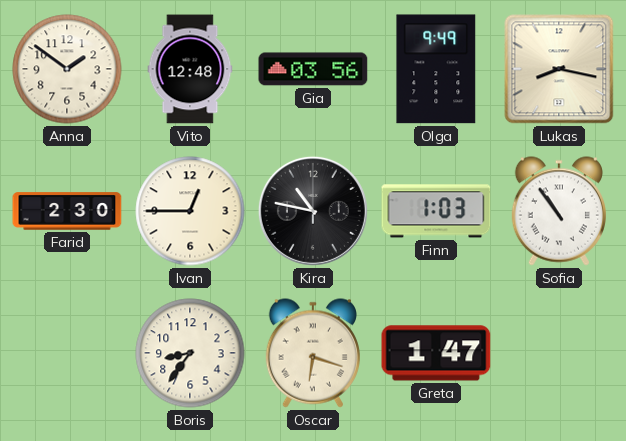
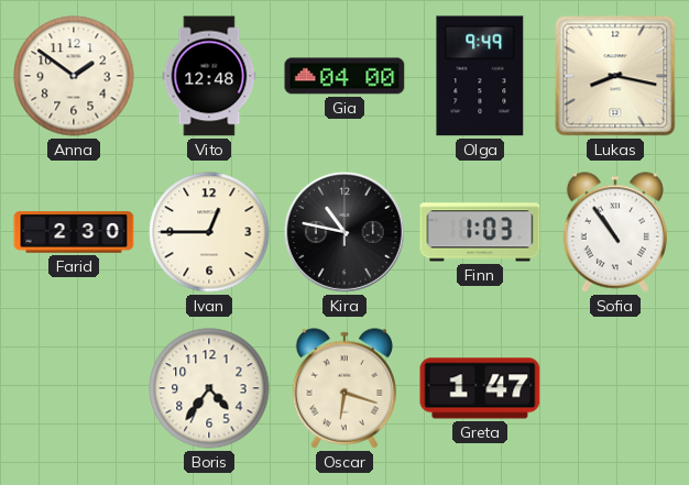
Gia: 03:56 -> 04:00
Boris: 8:36 -> 4:36
